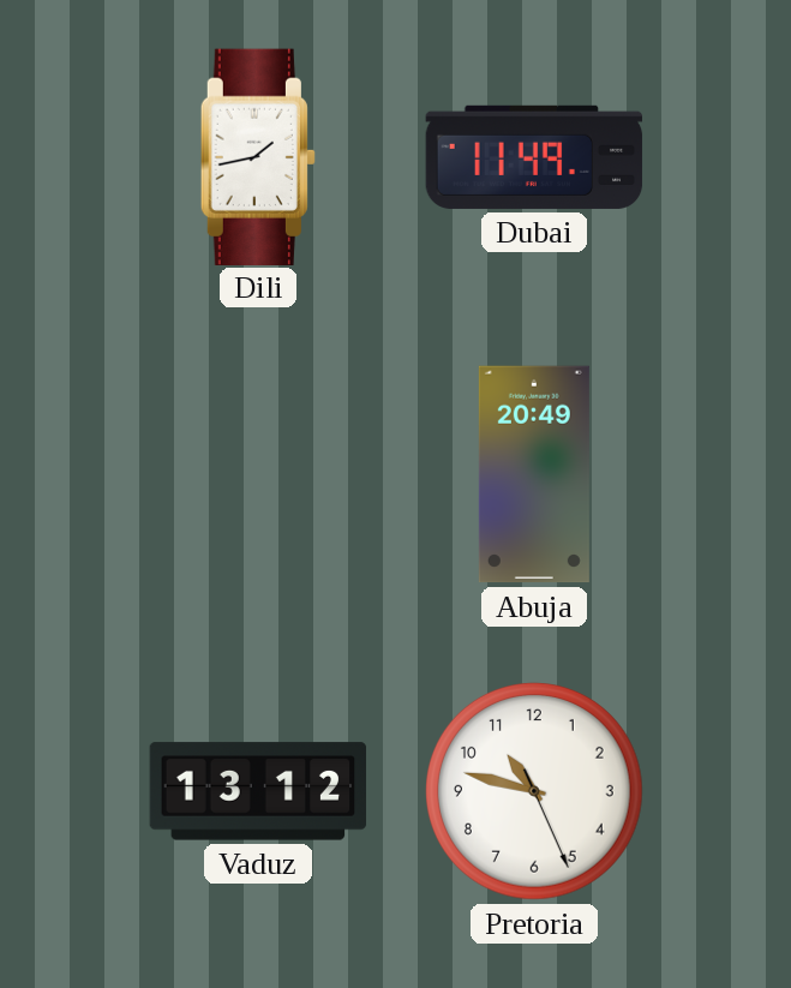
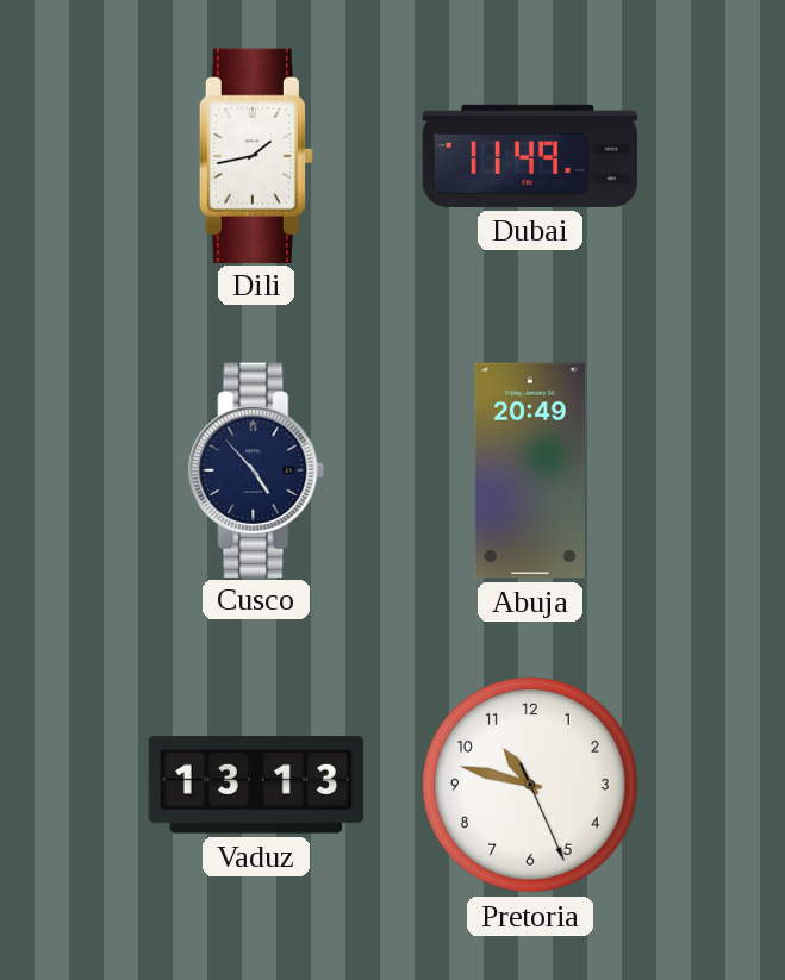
Cusco: none -> 4:53
Vaduz: 13:12 -> 13:13
